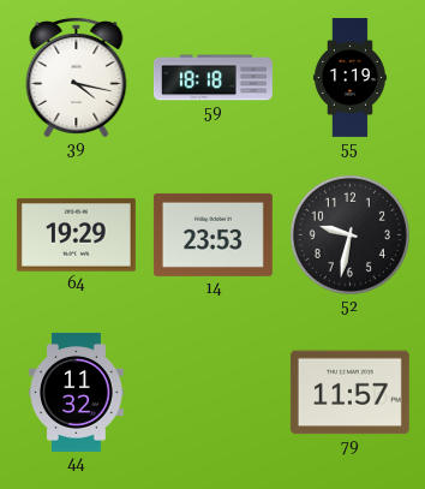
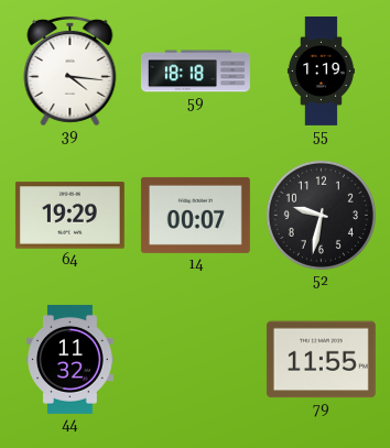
39: 4:17 -> 4:16
14: 23:53 -> 00:07
79: 11:57 -> 11:55
